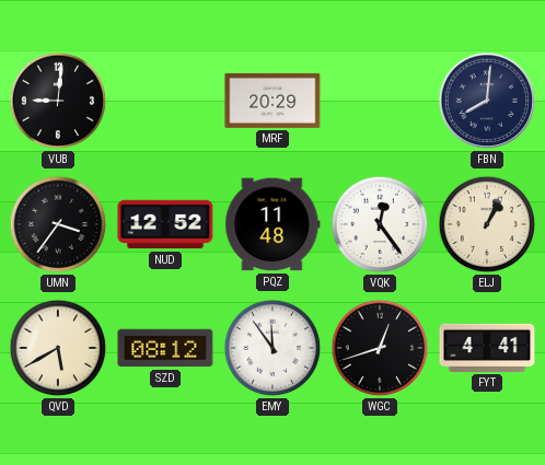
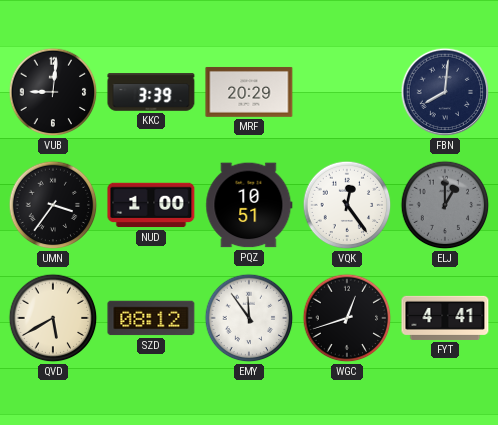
KKC: none -> 3:39
NUD: 12:52 -> 1:00
PQZ: 11:48 -> 10:51
ELJ: 1:04 -> 1:00
ELJ dial: cream -> grey
